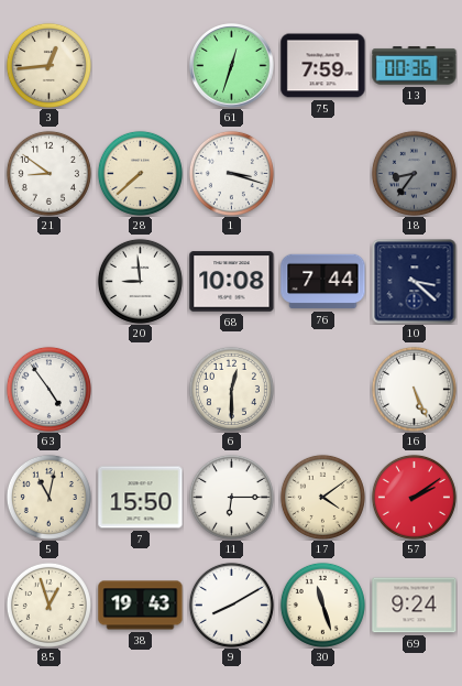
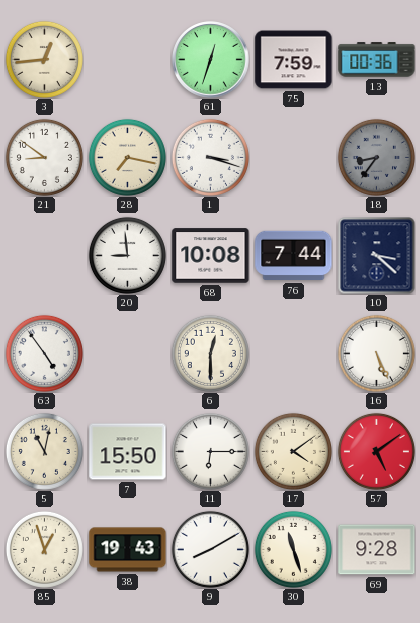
28: 7:38 -> 7:17
57: 2:09 -> 5:09
69: 9:24 -> 9:28
